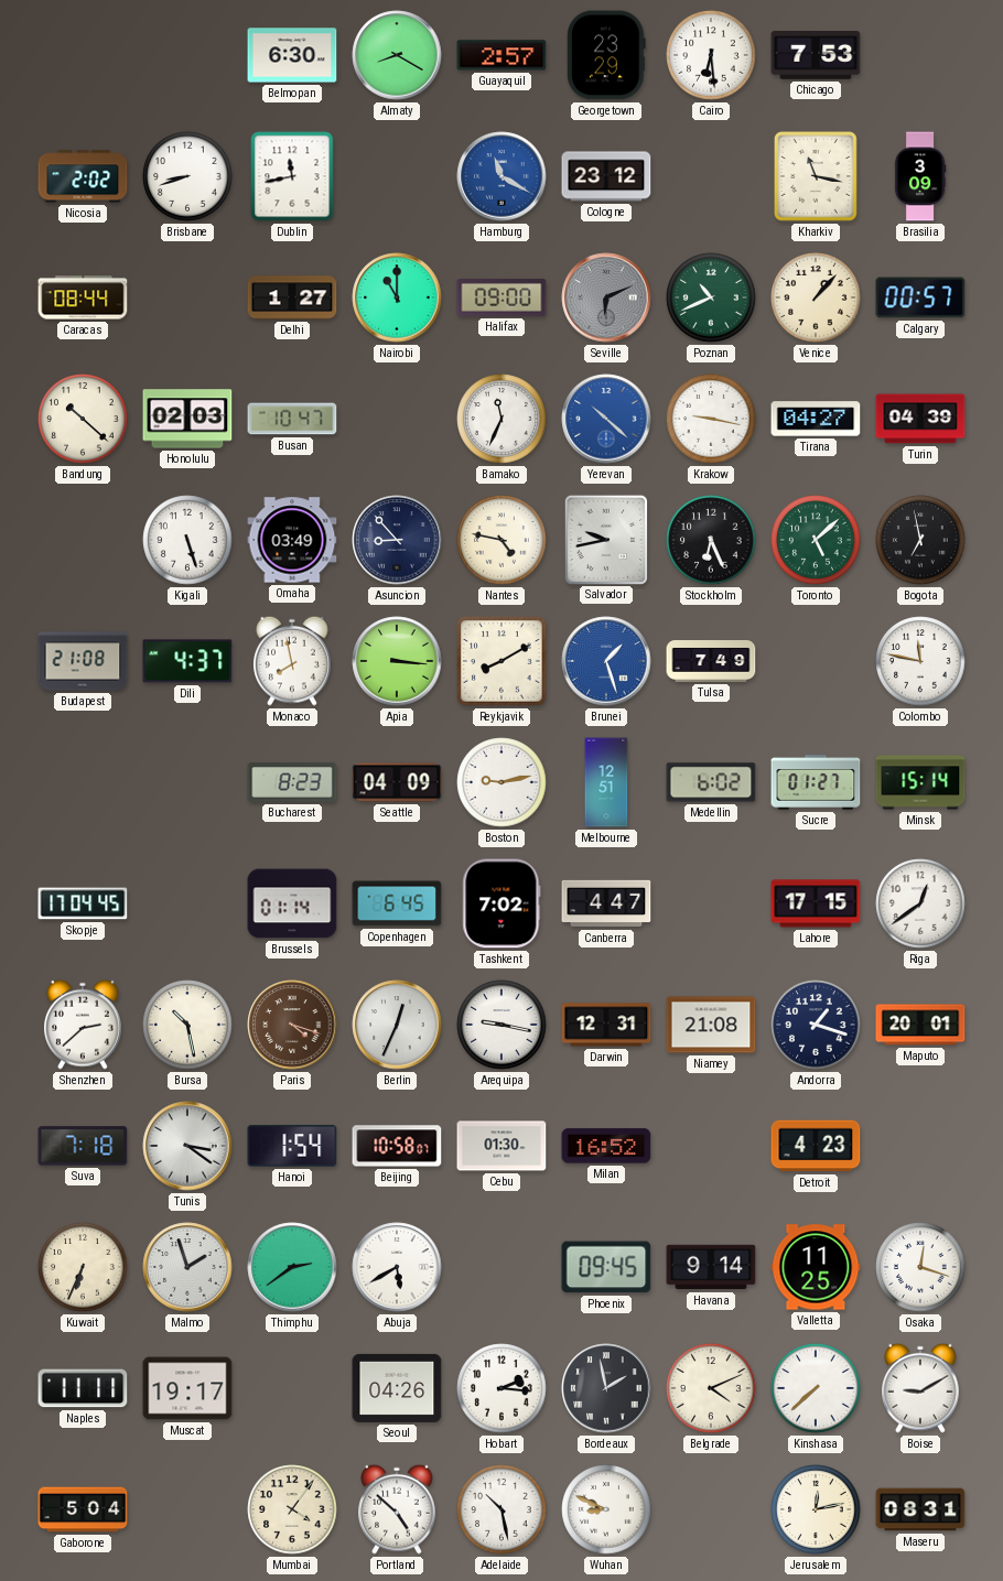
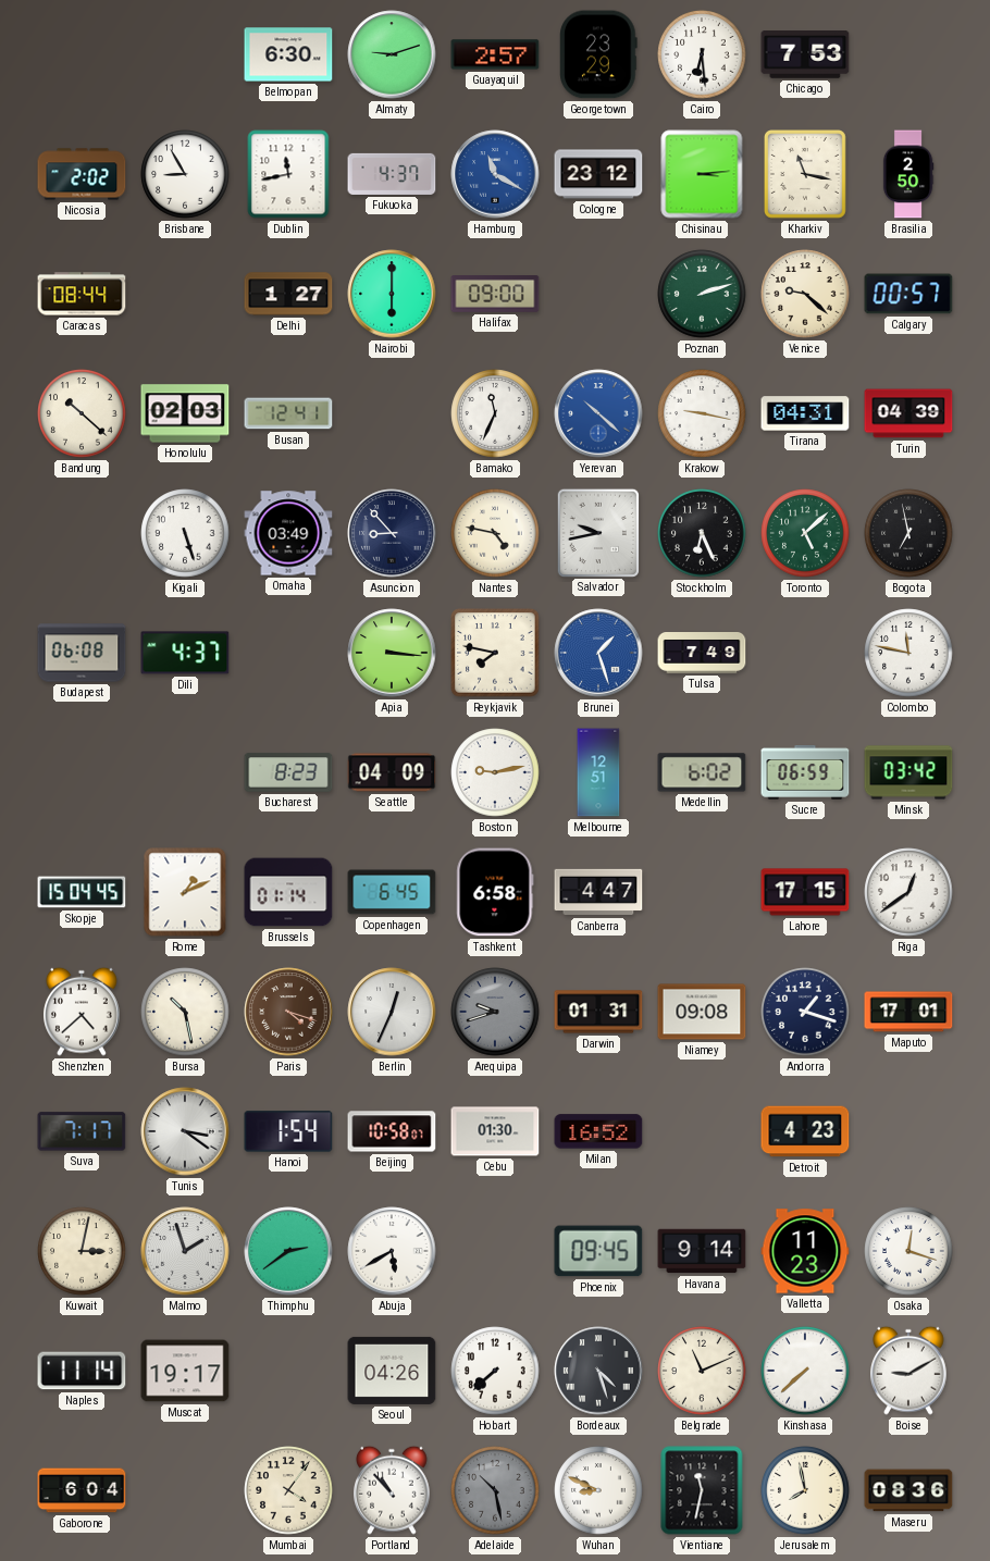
Almaty: 8:20 -> 9:12
Brisbane: 8:42 -> 8:55
Fukuoka: none -> 4:37
Chisinau: none -> 3:14
Brasilia: 3:09 -> 2:50
Nairobi: 11:00 -> 6:00
Seville: 6:11 -> none
Poznan: 10:41 -> 2:12
Venice: 1:07 -> 9:22
Busan: 10:47 -> 12:41
Tirana: 04:27 -> 04:31
Budapest: 21:08 -> 06:08
Monaco: 7:58 -> none
Reykjavik: 8:10 -> 7:47
Sucre: 01:27 -> 06:59
Minsk: 15:14 -> 03:42
Skopje: 17:04 -> 15:04
Rome: none -> 1:11
Tashkent: 7:02 -> 6:58
Shenzhen: 2:38 -> 4:38
Arequipa: 9:17 -> 9:42
Arequipa dial: white -> grey
Darwin: 12:31 -> 01:31
Niamey: 21:08 -> 09:08
Maputo: 20:01 -> 17:01
Suva: 7:18 -> 7:17
Kuwait: 6:34 -> 3:02
Valletta: 11:25 -> 11:23
Naples: 11:11 -> 11:14
Hobart: 2:16 -> 7:38
Bordeaux: 1:58 -> 4:27
Belgrade: 4:11 -> 11:11
Gaborone: 5:04 -> 6:04
Portland: 4:52 -> 10:53
Adelaide dial: white -> grey
Vientiane: none -> 11:32
Jerusalem: 12:13 -> 7:58
Maseru: 08:31 -> 08:36
